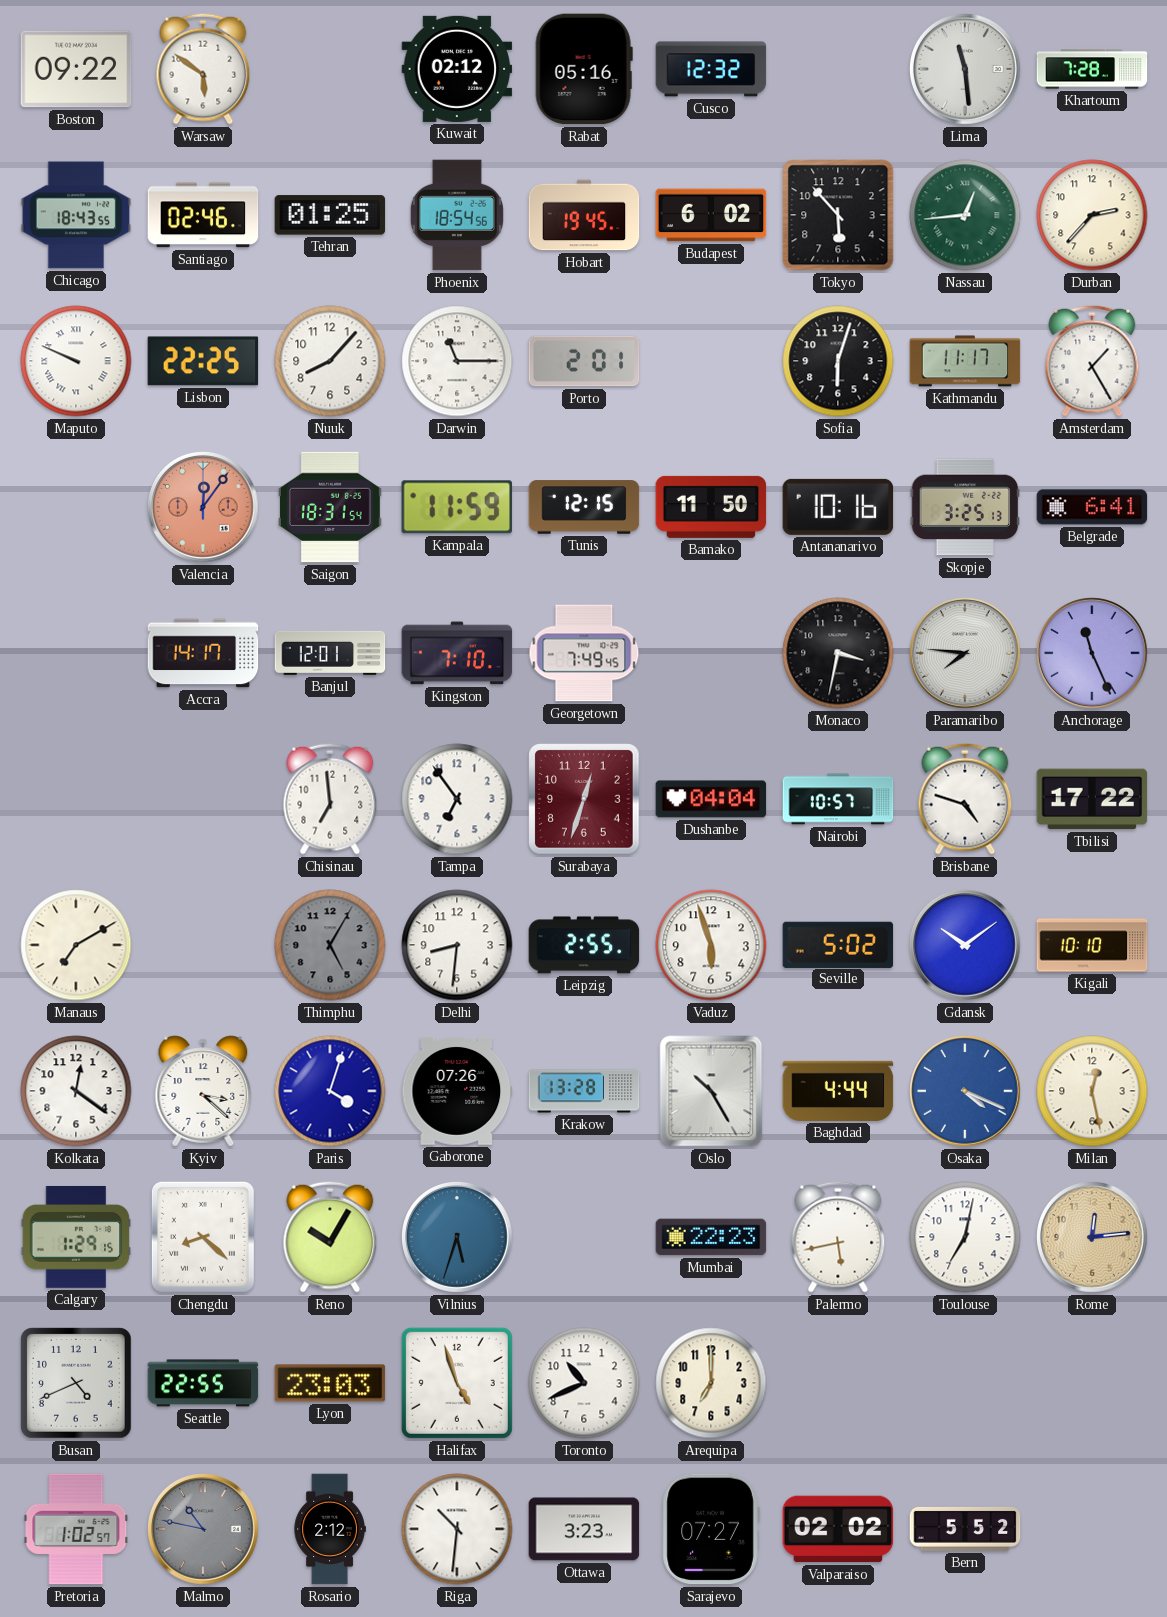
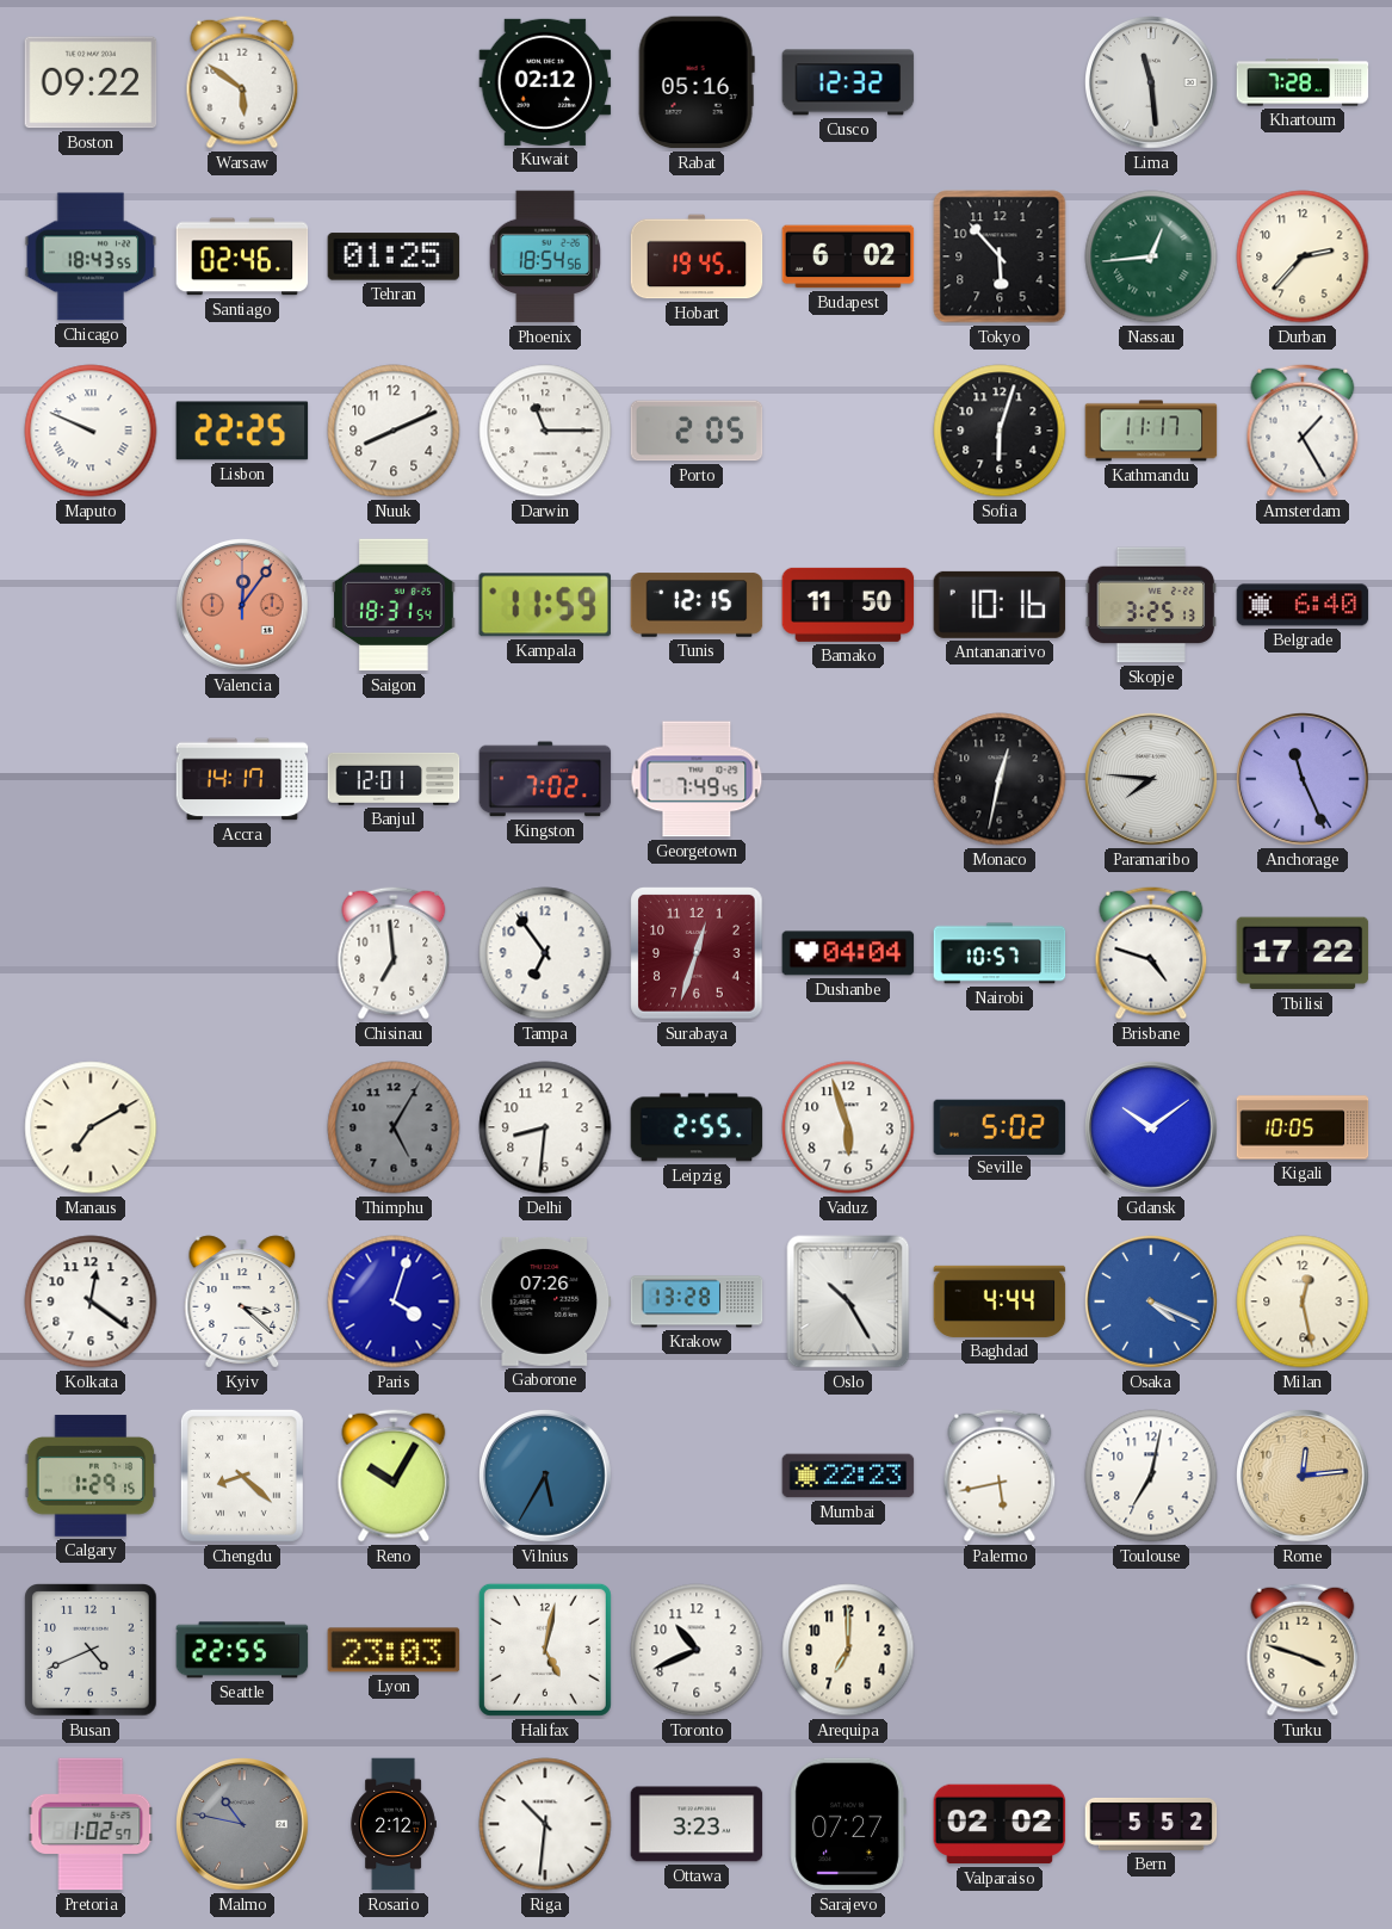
Nuuk: 8:07 -> 8:11
Porto: 2:01 -> 2:05
Belgrade: 6:41 -> 6:40
Kingston: 7:10 -> 7:02
Monaco: 3:32 -> 12:32
Kigali: 10:10 -> 10:05
Vilnius: 5:33 -> 5:35
Halifax: 4:57 -> 5:02
Turku: none -> 3:48
